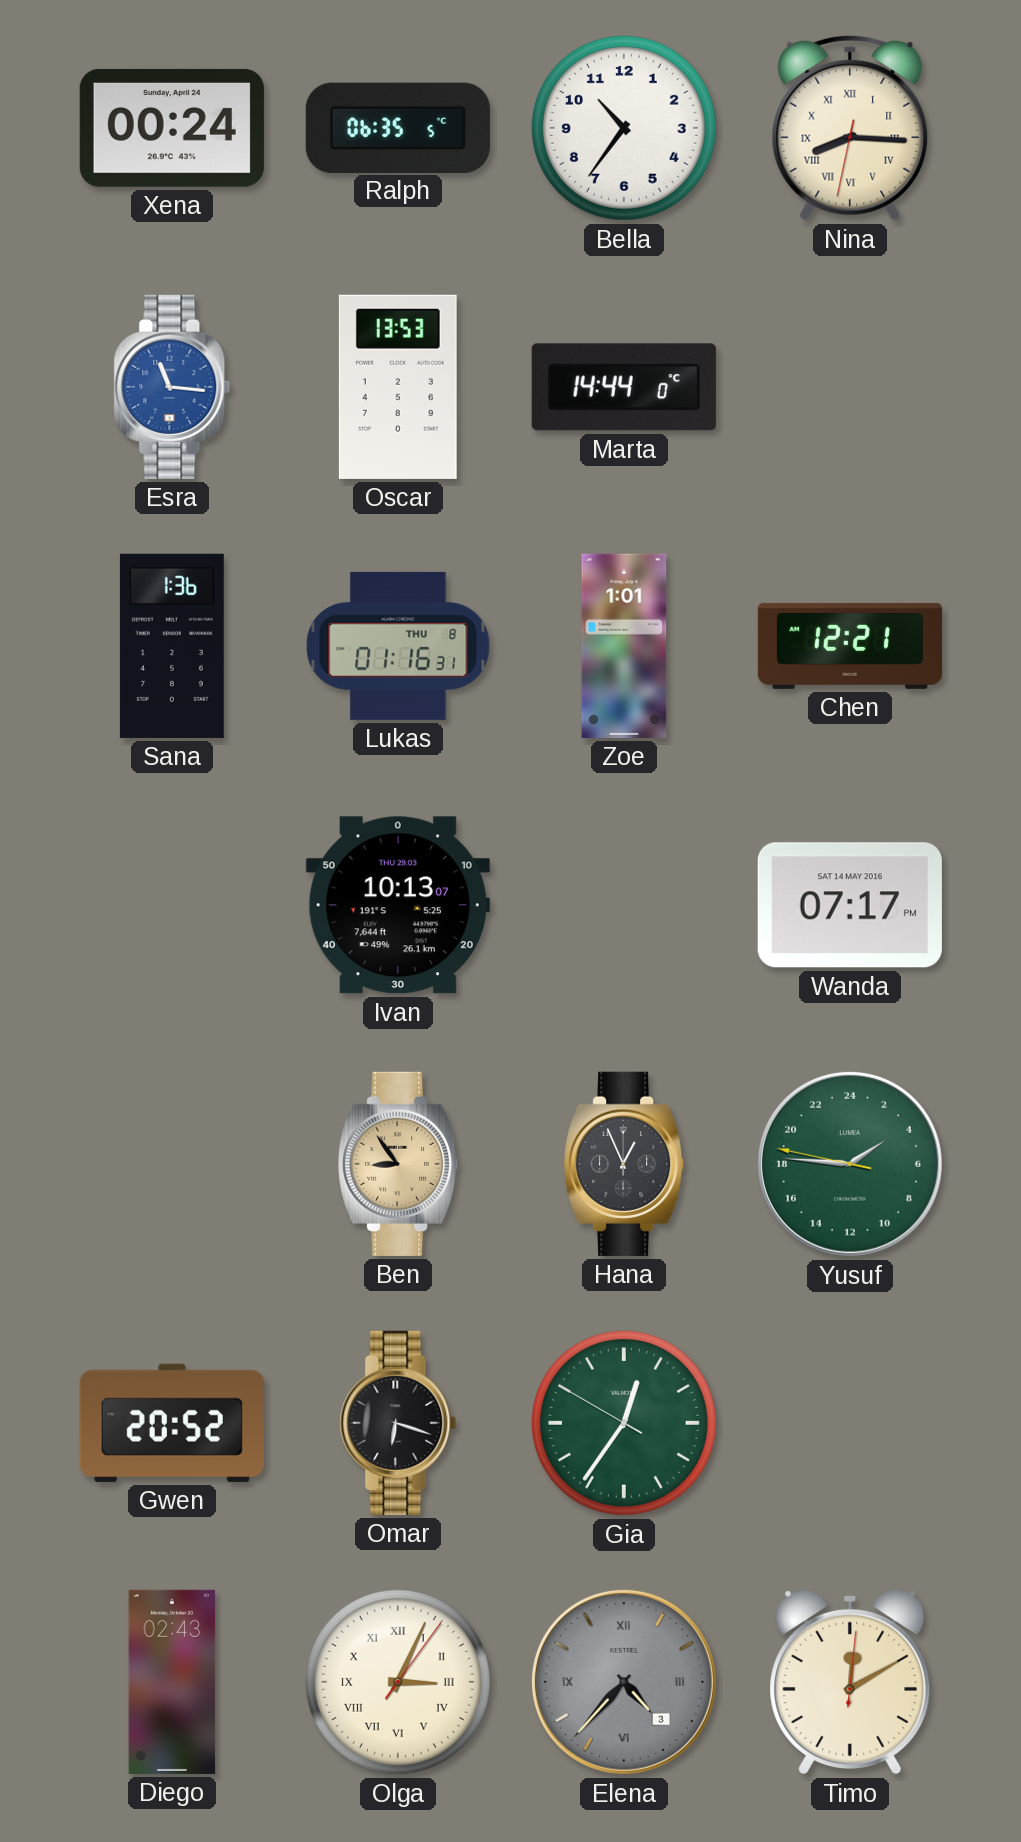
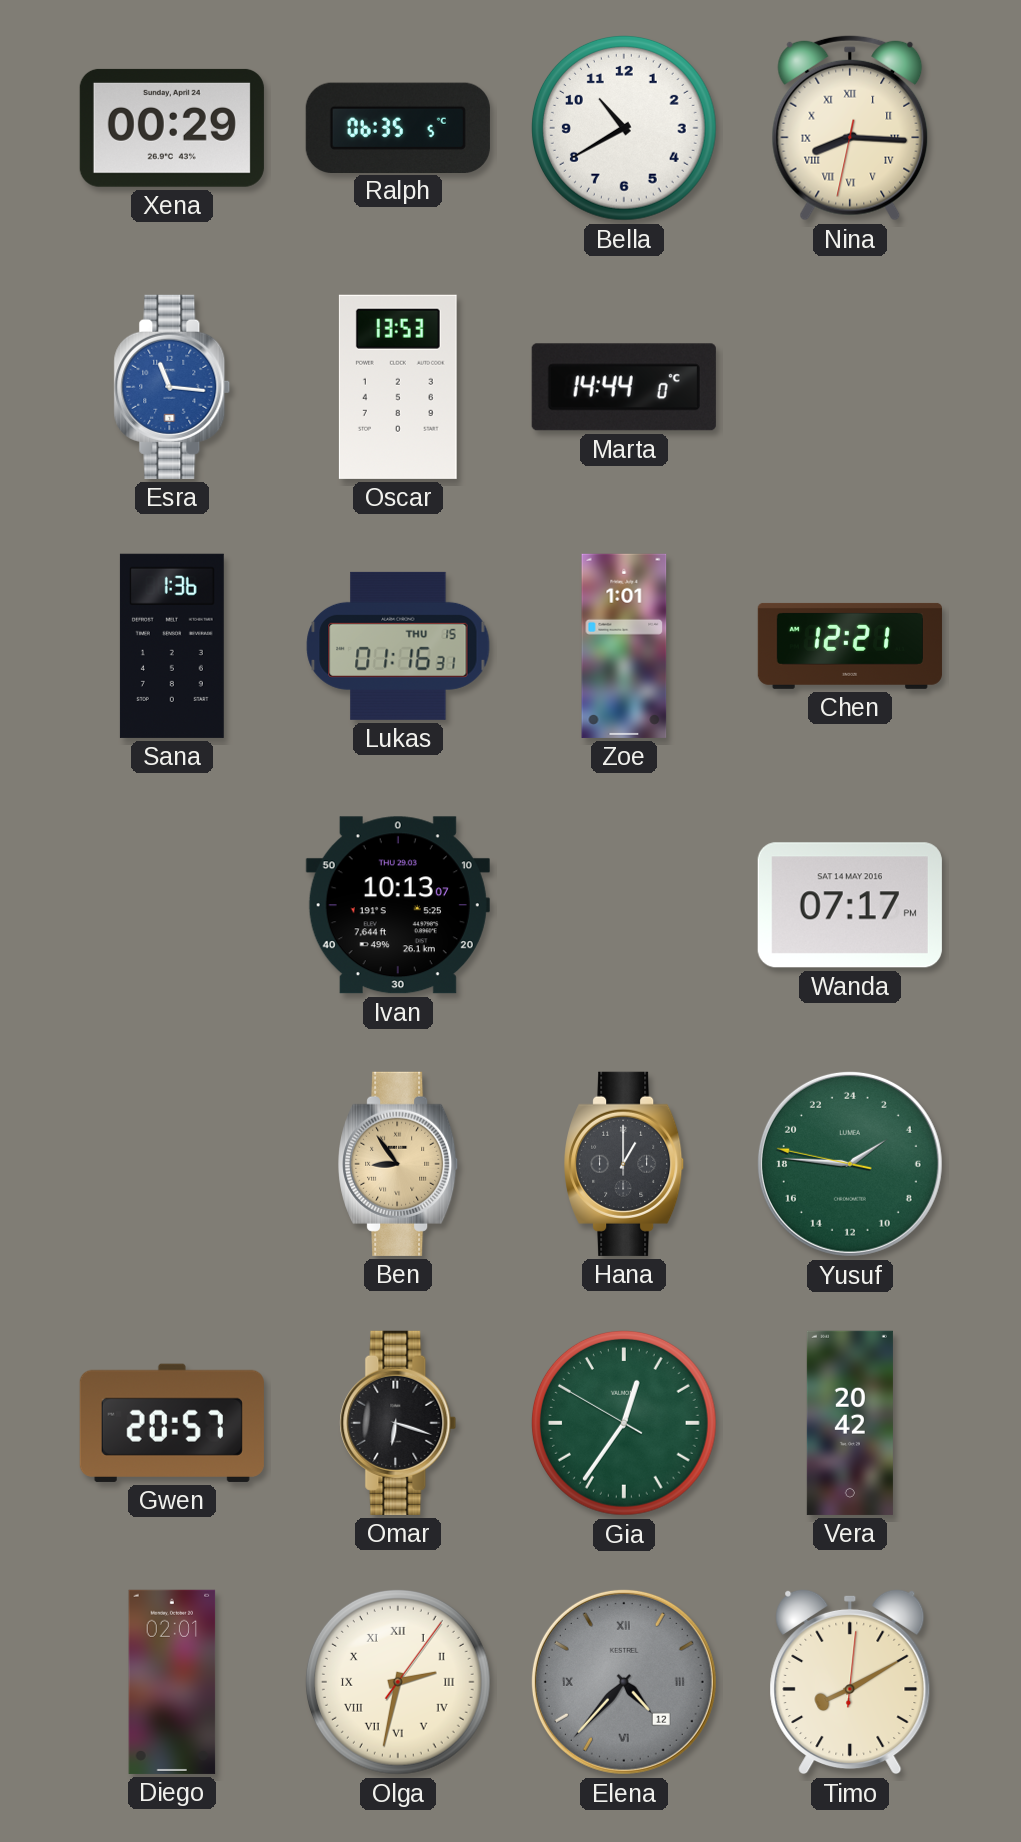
Xena: 00:24 -> 00:29
Bella: 10:36 -> 10:40
Lukas date: THU 8 -> THU 15
Hana: 12:56 -> 1:00
Gwen: 20:52 -> 20:57
Vera: none -> 20:42
Diego: 02:43 -> 02:01
Olga: 3:04 -> 2:32
Elena date: 3 -> 12
Timo: 12:10 -> 8:10
